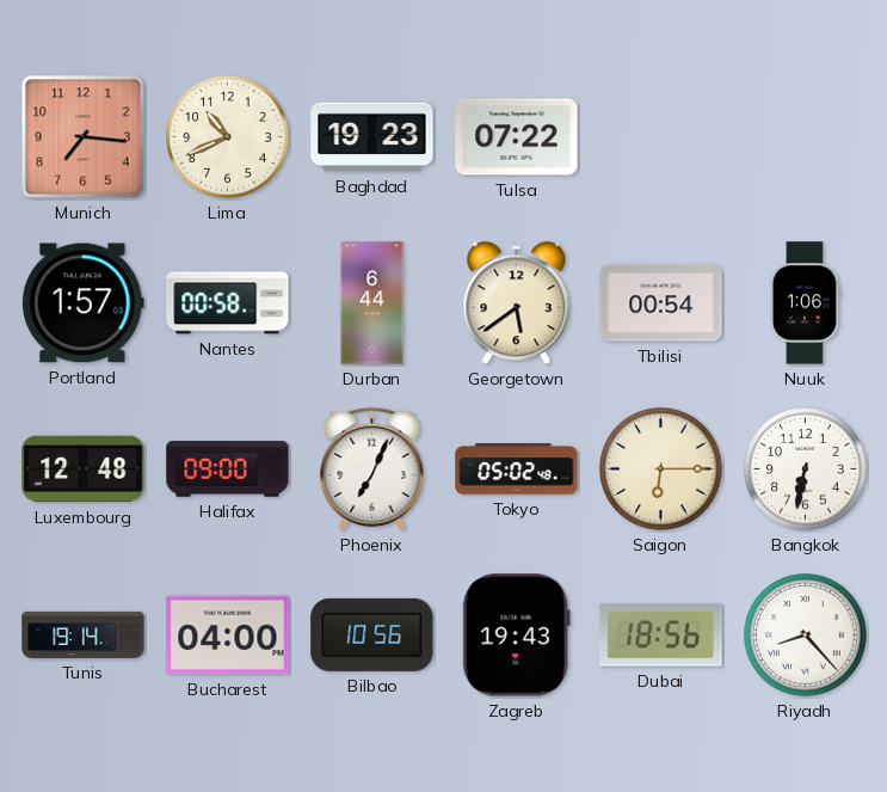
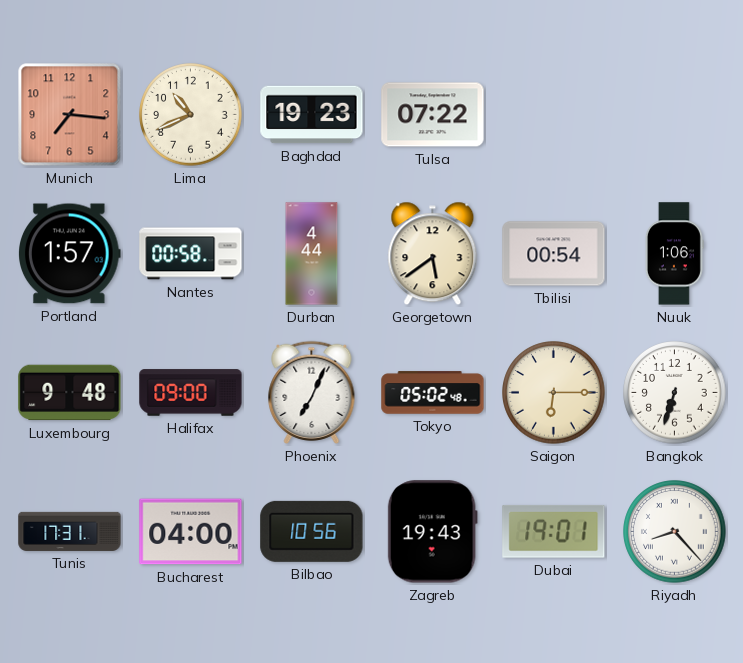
Durban: 6:44 -> 4:44
Luxembourg: 12:48 -> 9:48
Bangkok: 6:32 -> 6:33
Tunis: 19:14 -> 17:31
Dubai: 18:56 -> 19:01
